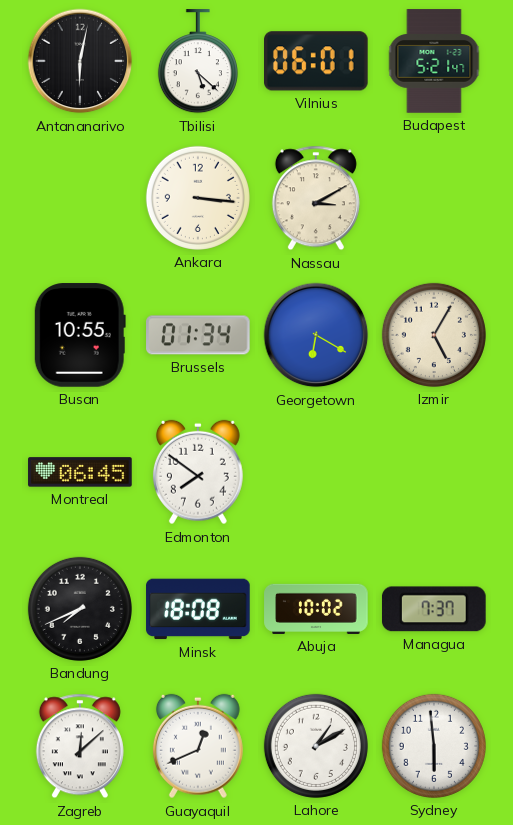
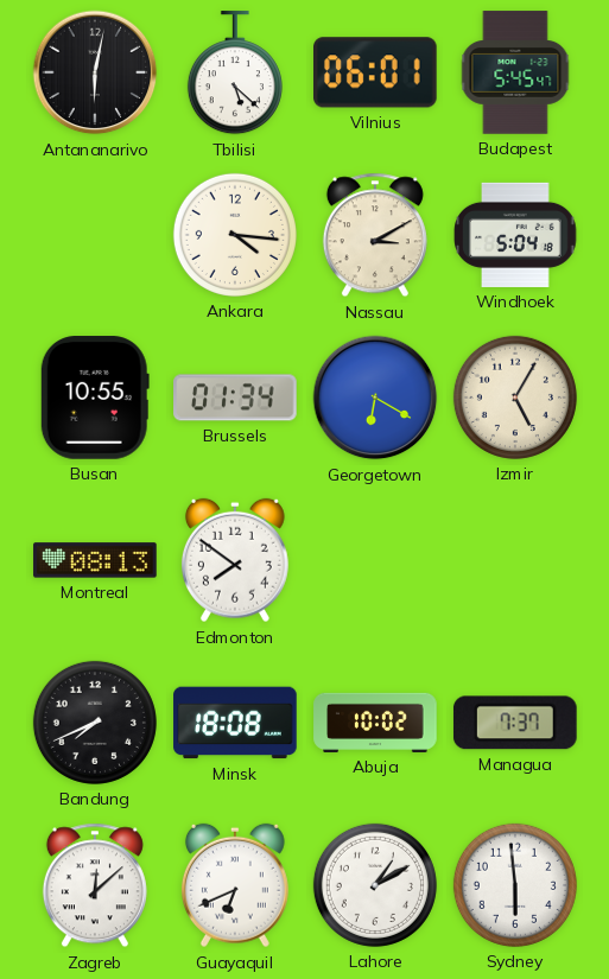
Budapest: 5:21 -> 5:45
Ankara: 3:16 -> 4:16
Windhoek: none -> 5:04
Montreal: 06:45 -> 08:13
Guayaquil: 12:41 -> 6:41
